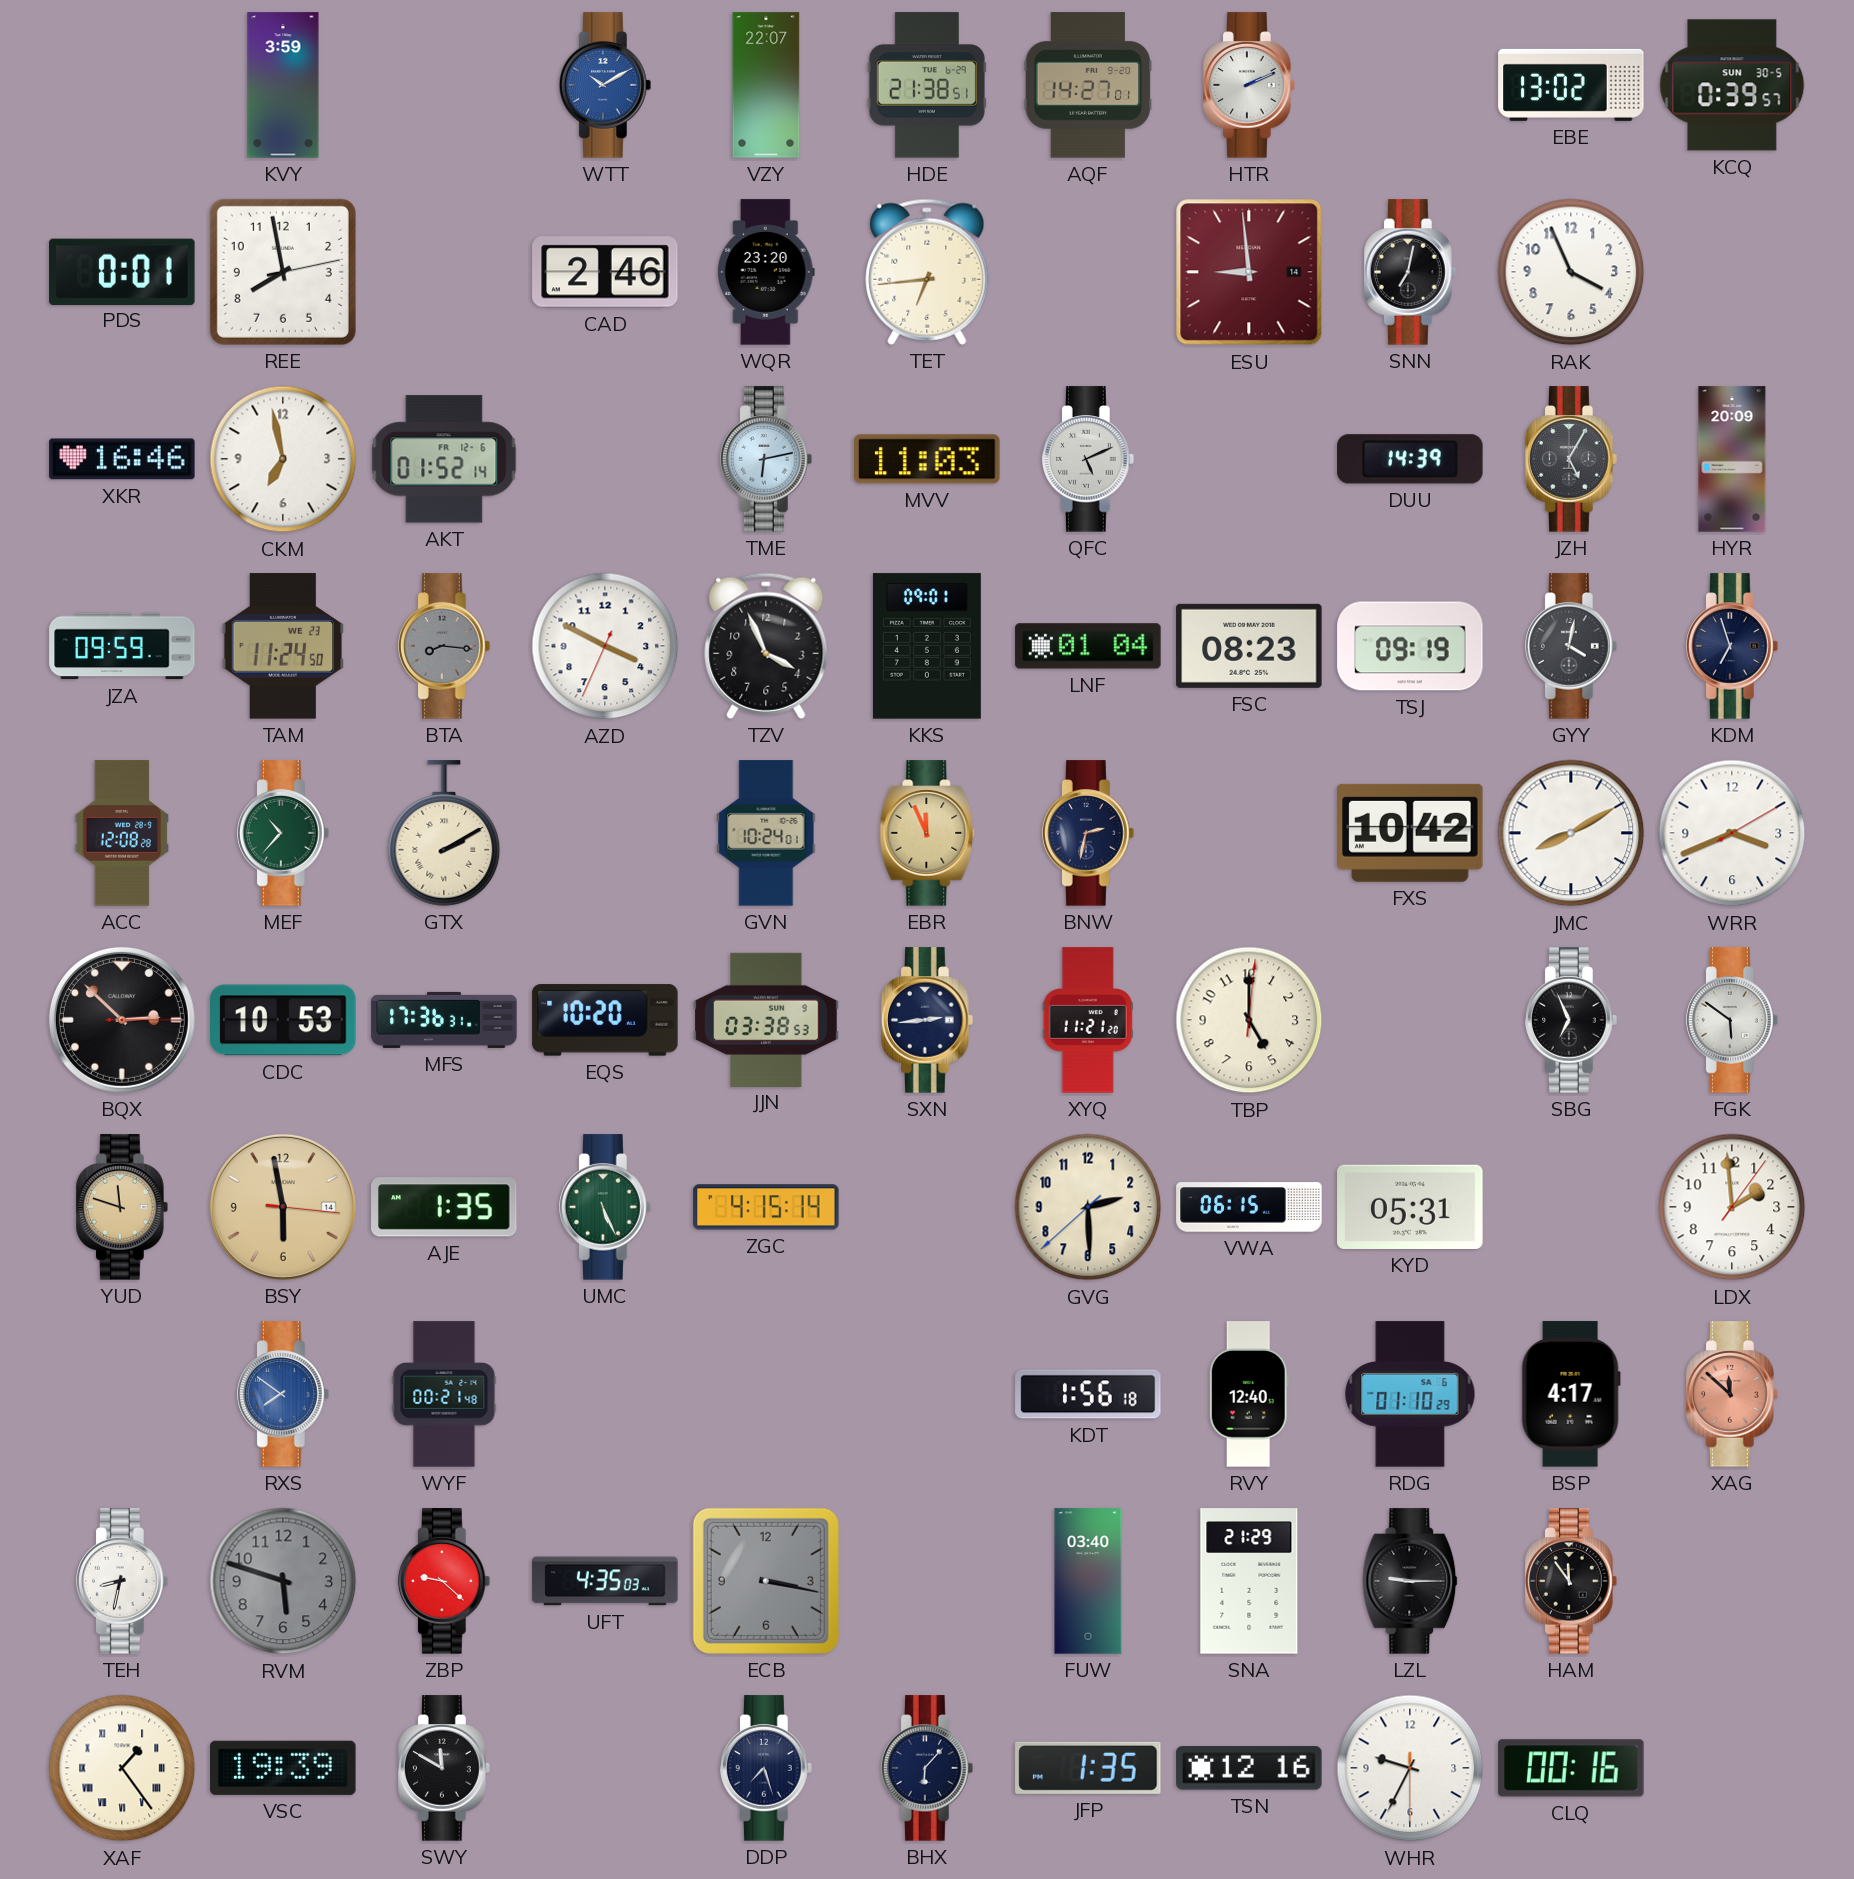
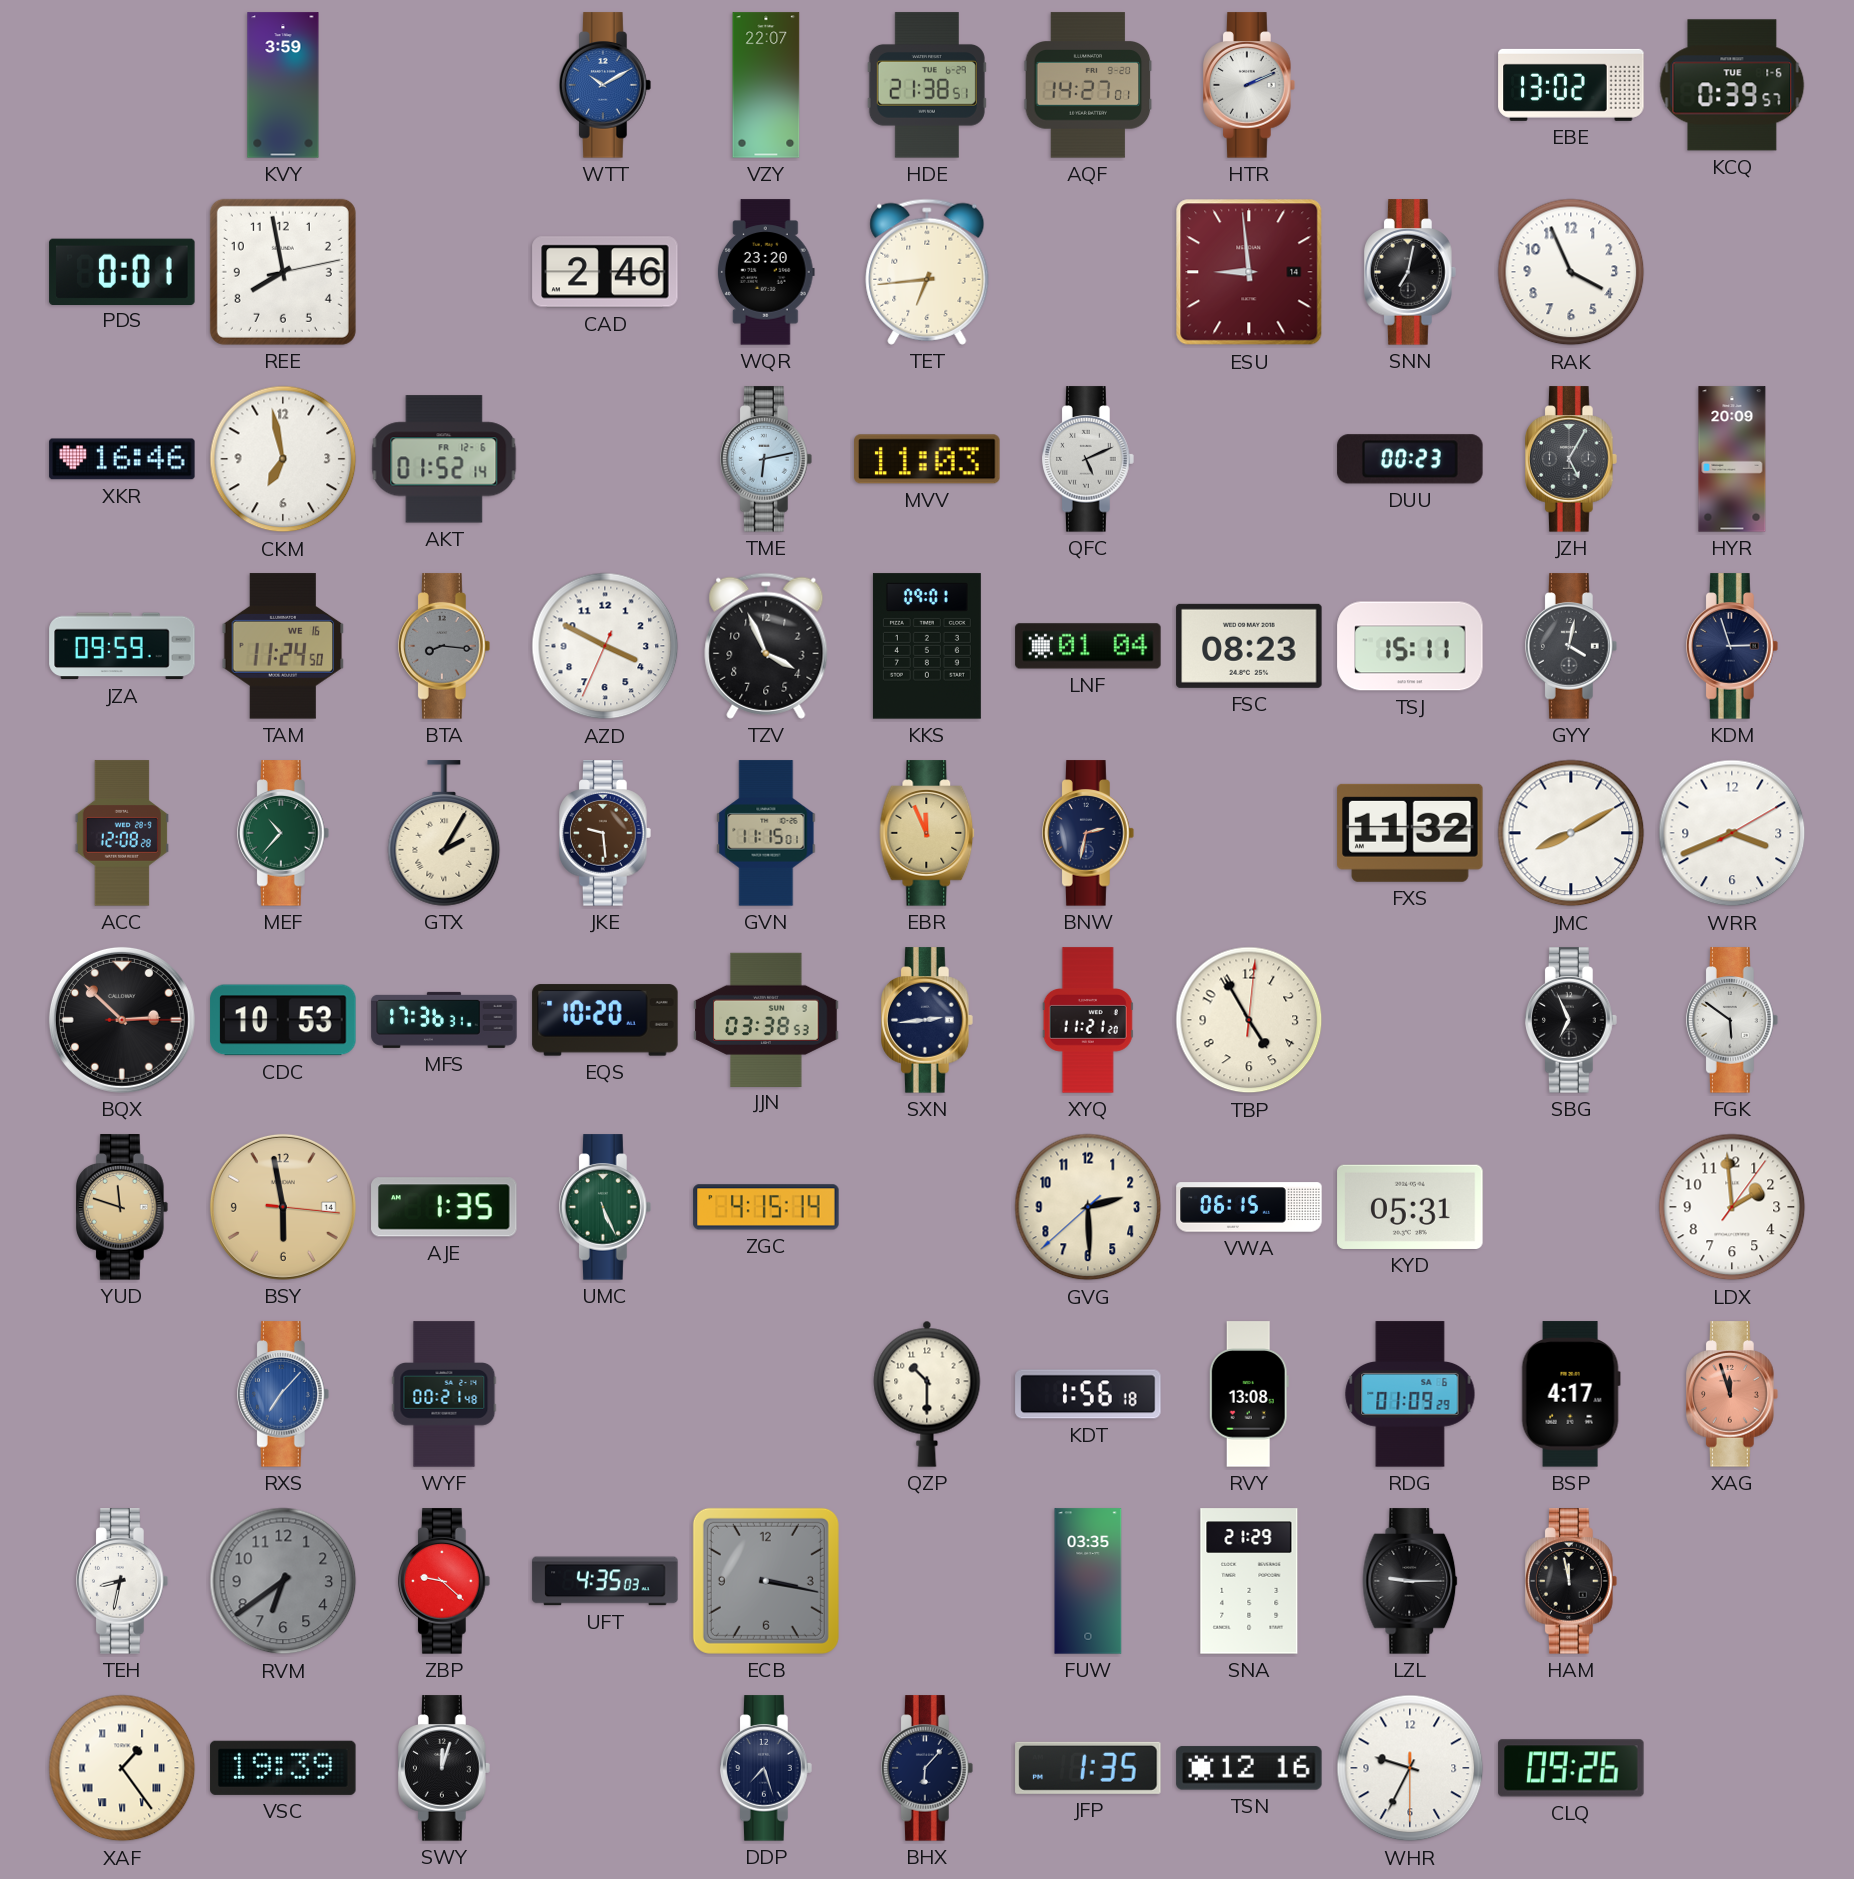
KCQ date: SUN 30-5 -> TUE 1-6
DUU: 14:39 -> 00:23
TAM date: WE 23 -> WE 16
TSJ: 09:19 -> 15:11
KDM: 6:57 -> 2:57
GTX: 2:10 -> 2:05
JKE: none -> 9:29
GVN: 10:24 -> 11:15
FXS: 10:42 -> 11:32
TBP: 5:00 -> 4:55
RXS: 7:51 -> 7:07
QZP: none -> 10:30
RVY: 12:40 -> 13:08
RDG: 01:10 -> 01:09
XAG: 11:52 -> 11:57
RVM: 5:48 -> 6:39
FUW: 03:40 -> 03:35
HAM: 11:54 -> 11:58
SWY: 11:50 -> 12:03
CLQ: 00:16 -> 09:26
